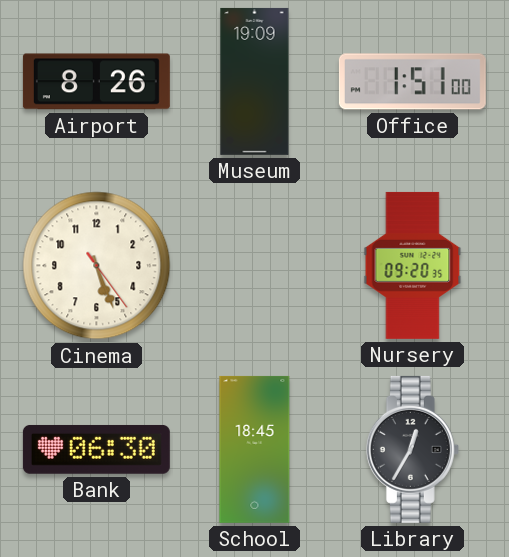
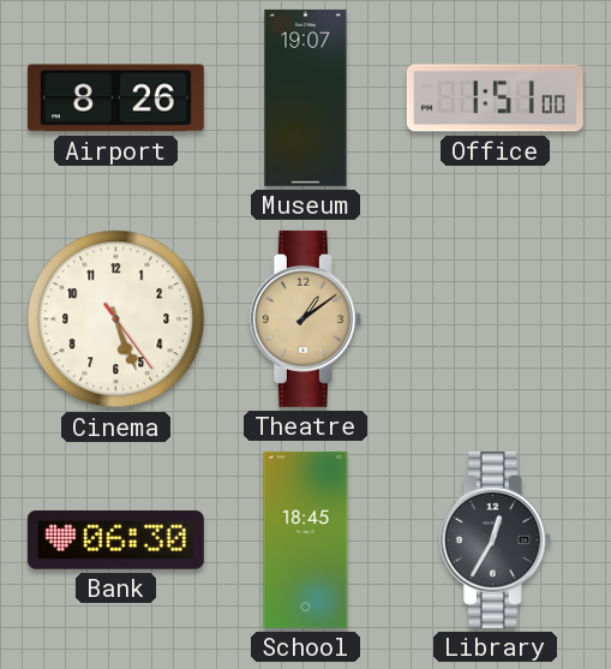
Museum: 19:09 -> 19:07
Theatre: none -> 1:09
Nursery: 09:20 -> none
